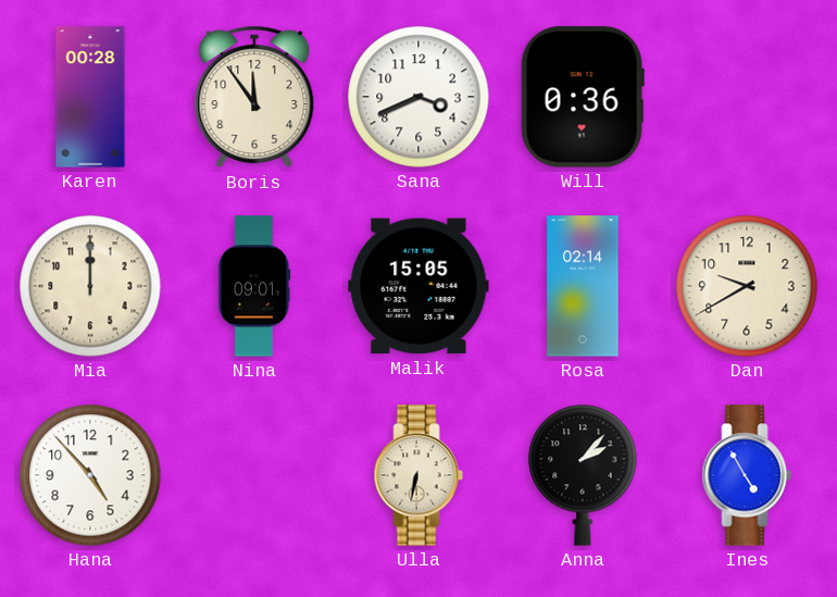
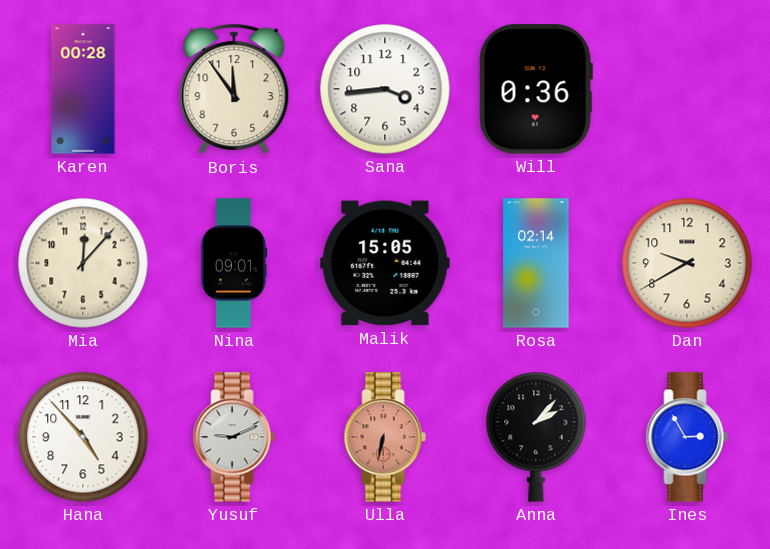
Sana: 3:41 -> 3:44
Mia: 12:00 -> 12:07
Yusuf: none -> 9:11
Ulla dial: cream -> salmon
Ines: 4:55 -> 2:55
